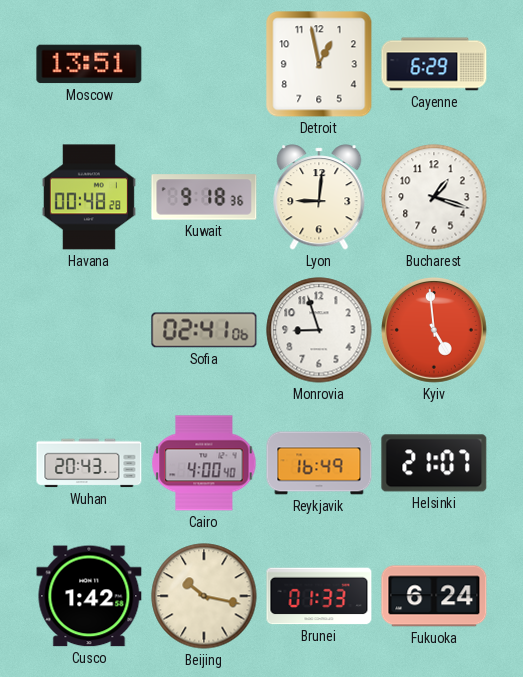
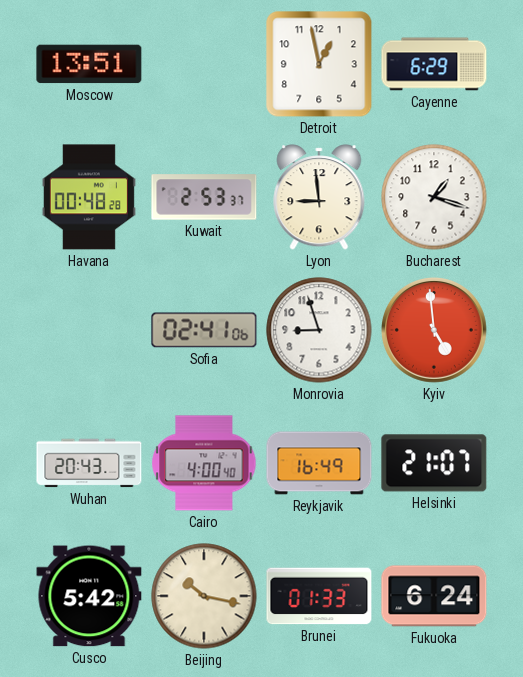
Kuwait: 9:18 -> 2:53
Lyon: 9:01 -> 8:59
Cusco: 1:42 -> 5:42
